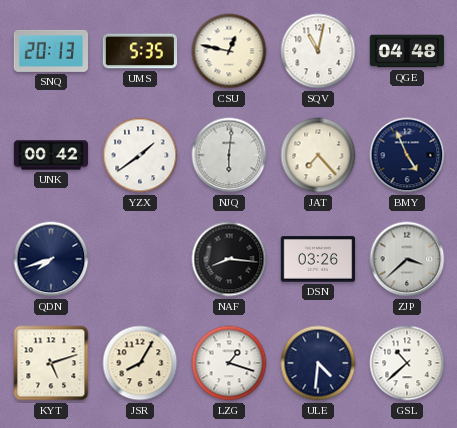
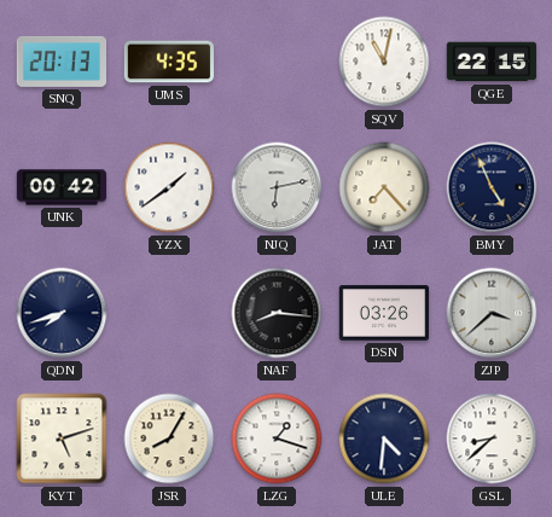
UMS: 5:35 -> 4:35
CSU: 12:47 -> none
QGE: 04:48 -> 22:15
NJQ: 6:01 -> 6:13
GSL: 10:38 -> 8:38
